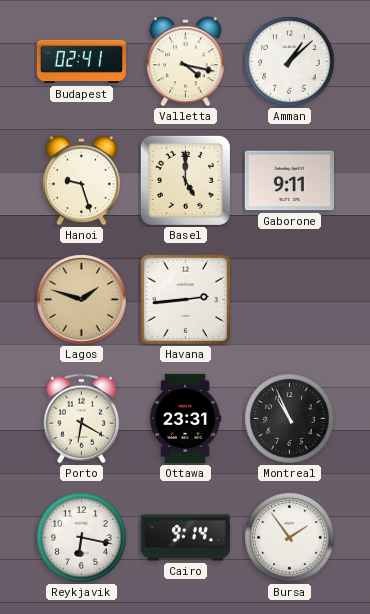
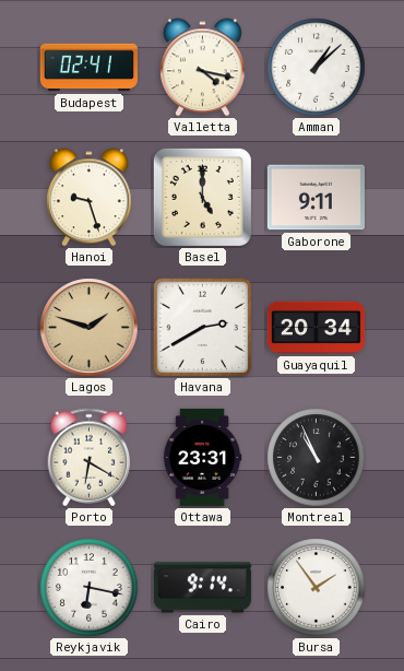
Havana: 2:44 -> 2:40
Guayaquil: none -> 20:34
